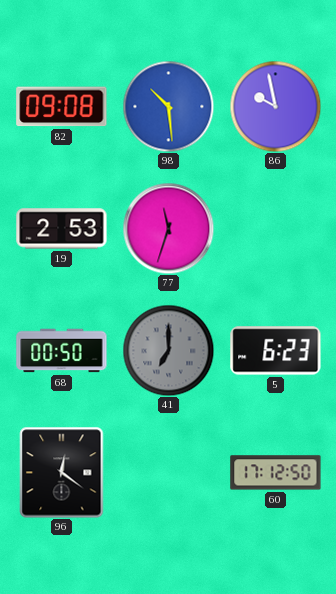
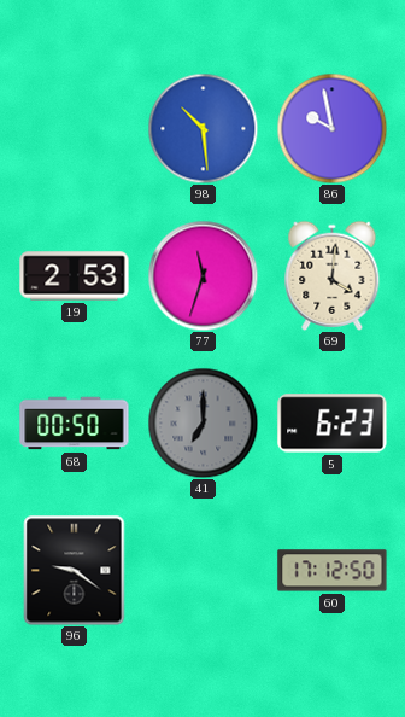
82: 09:08 -> none
69: none -> 4:01
96: 12:21 -> 9:21
